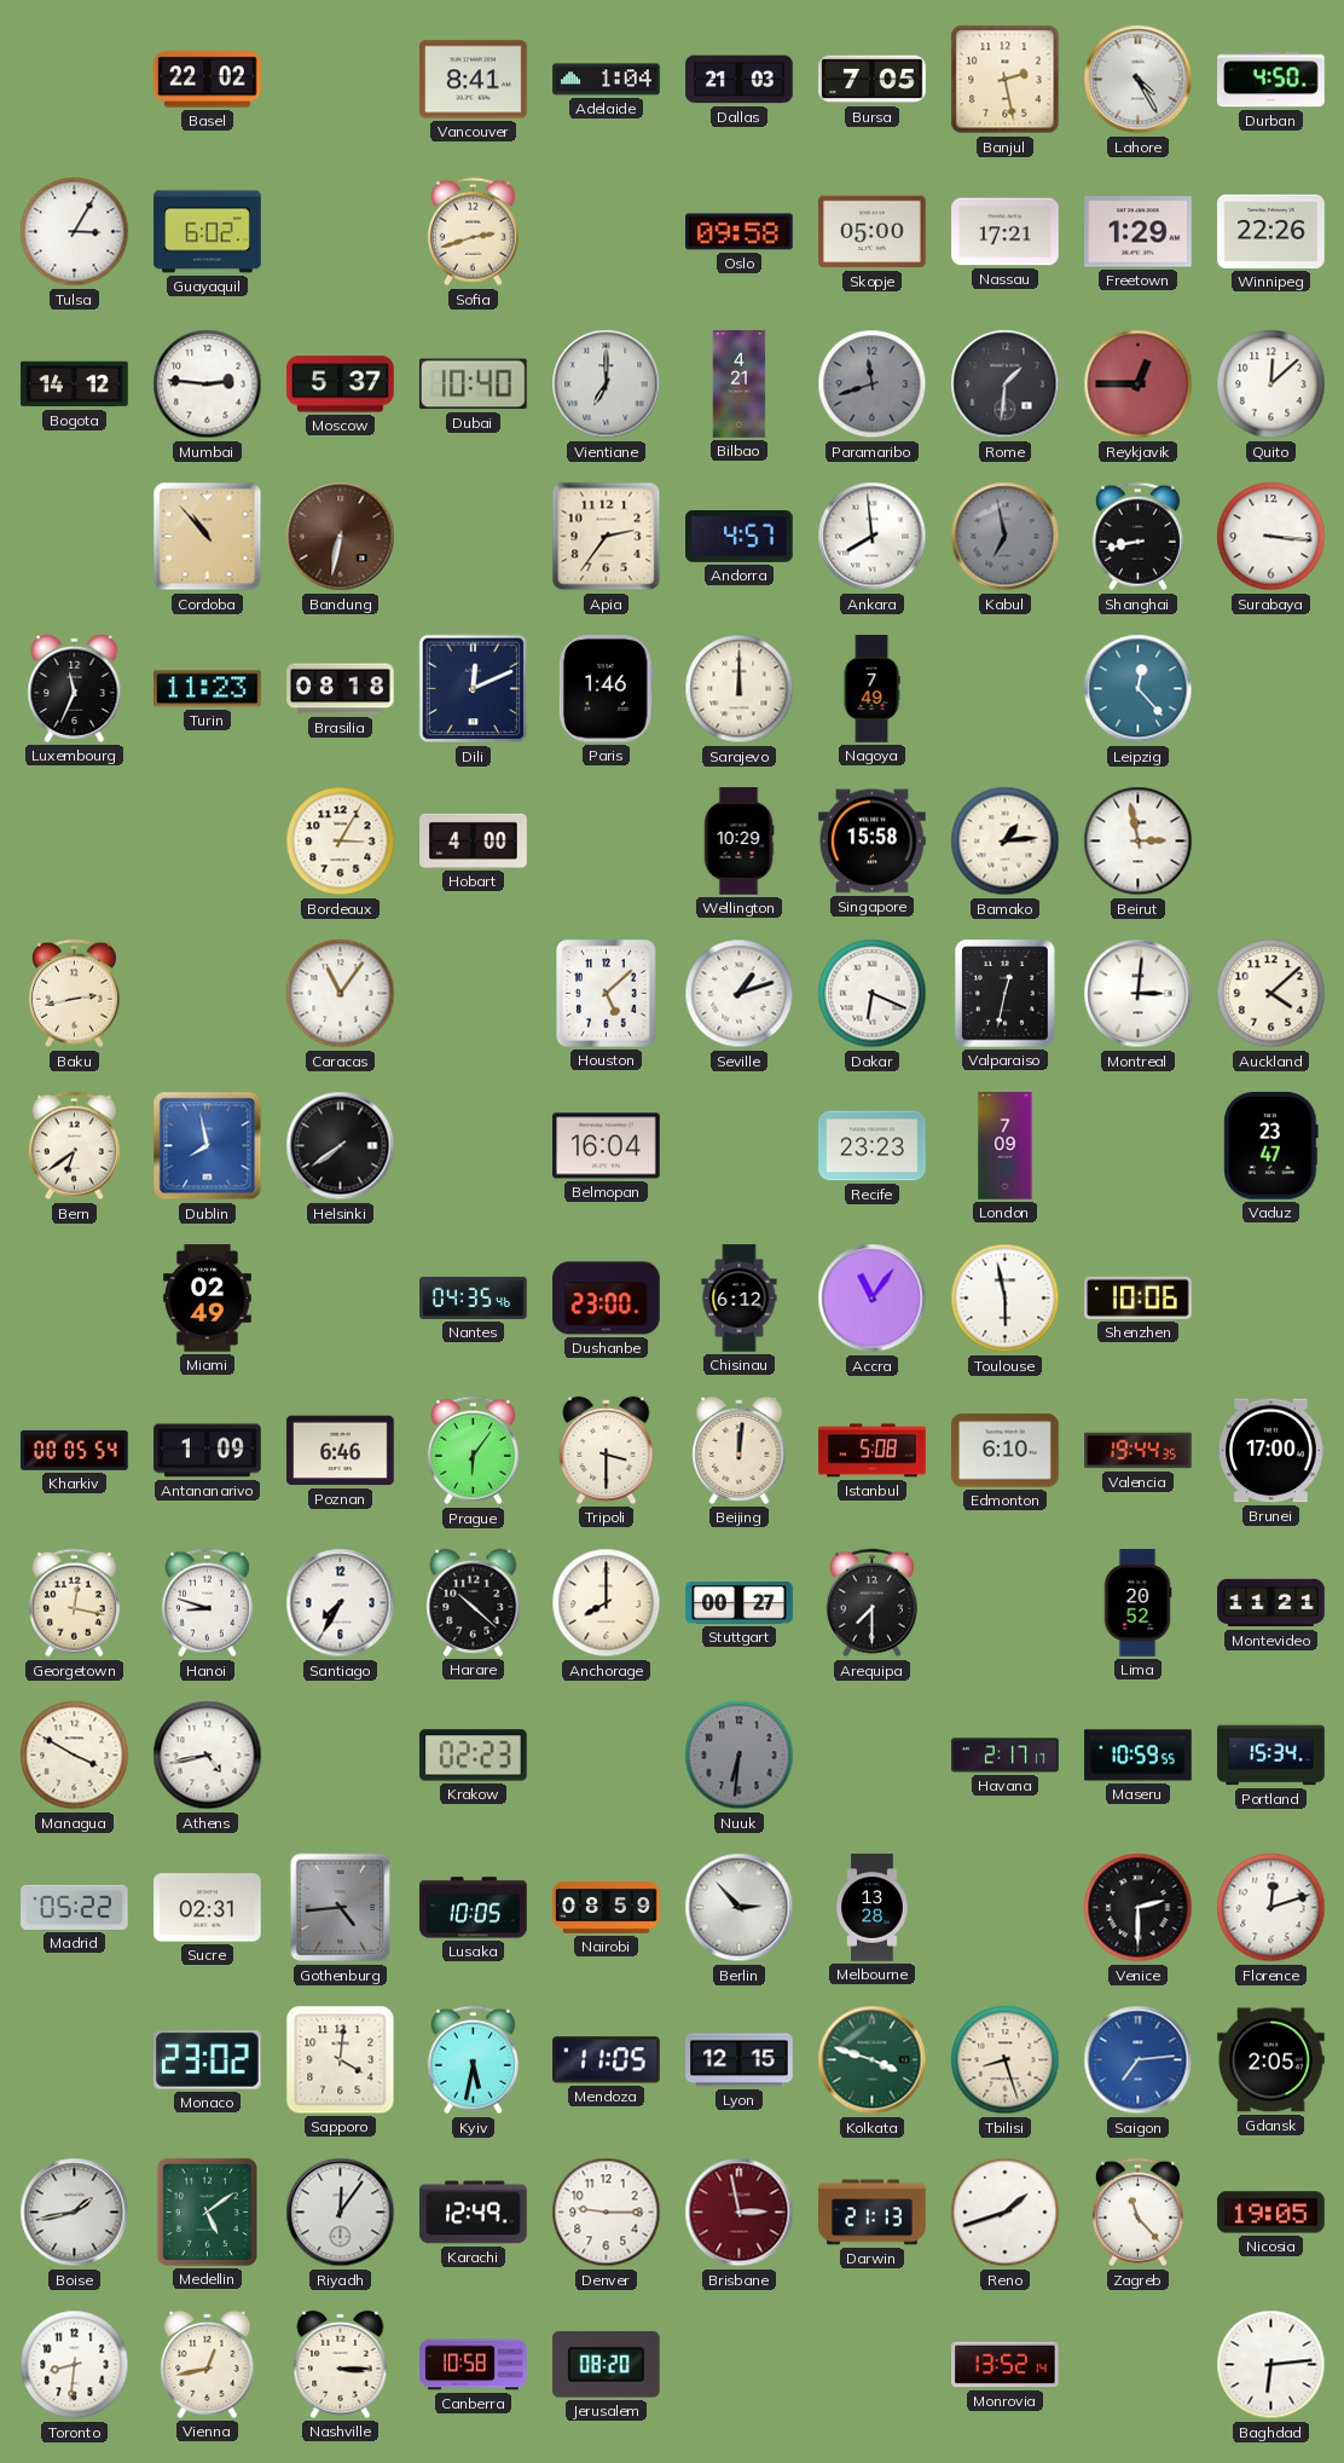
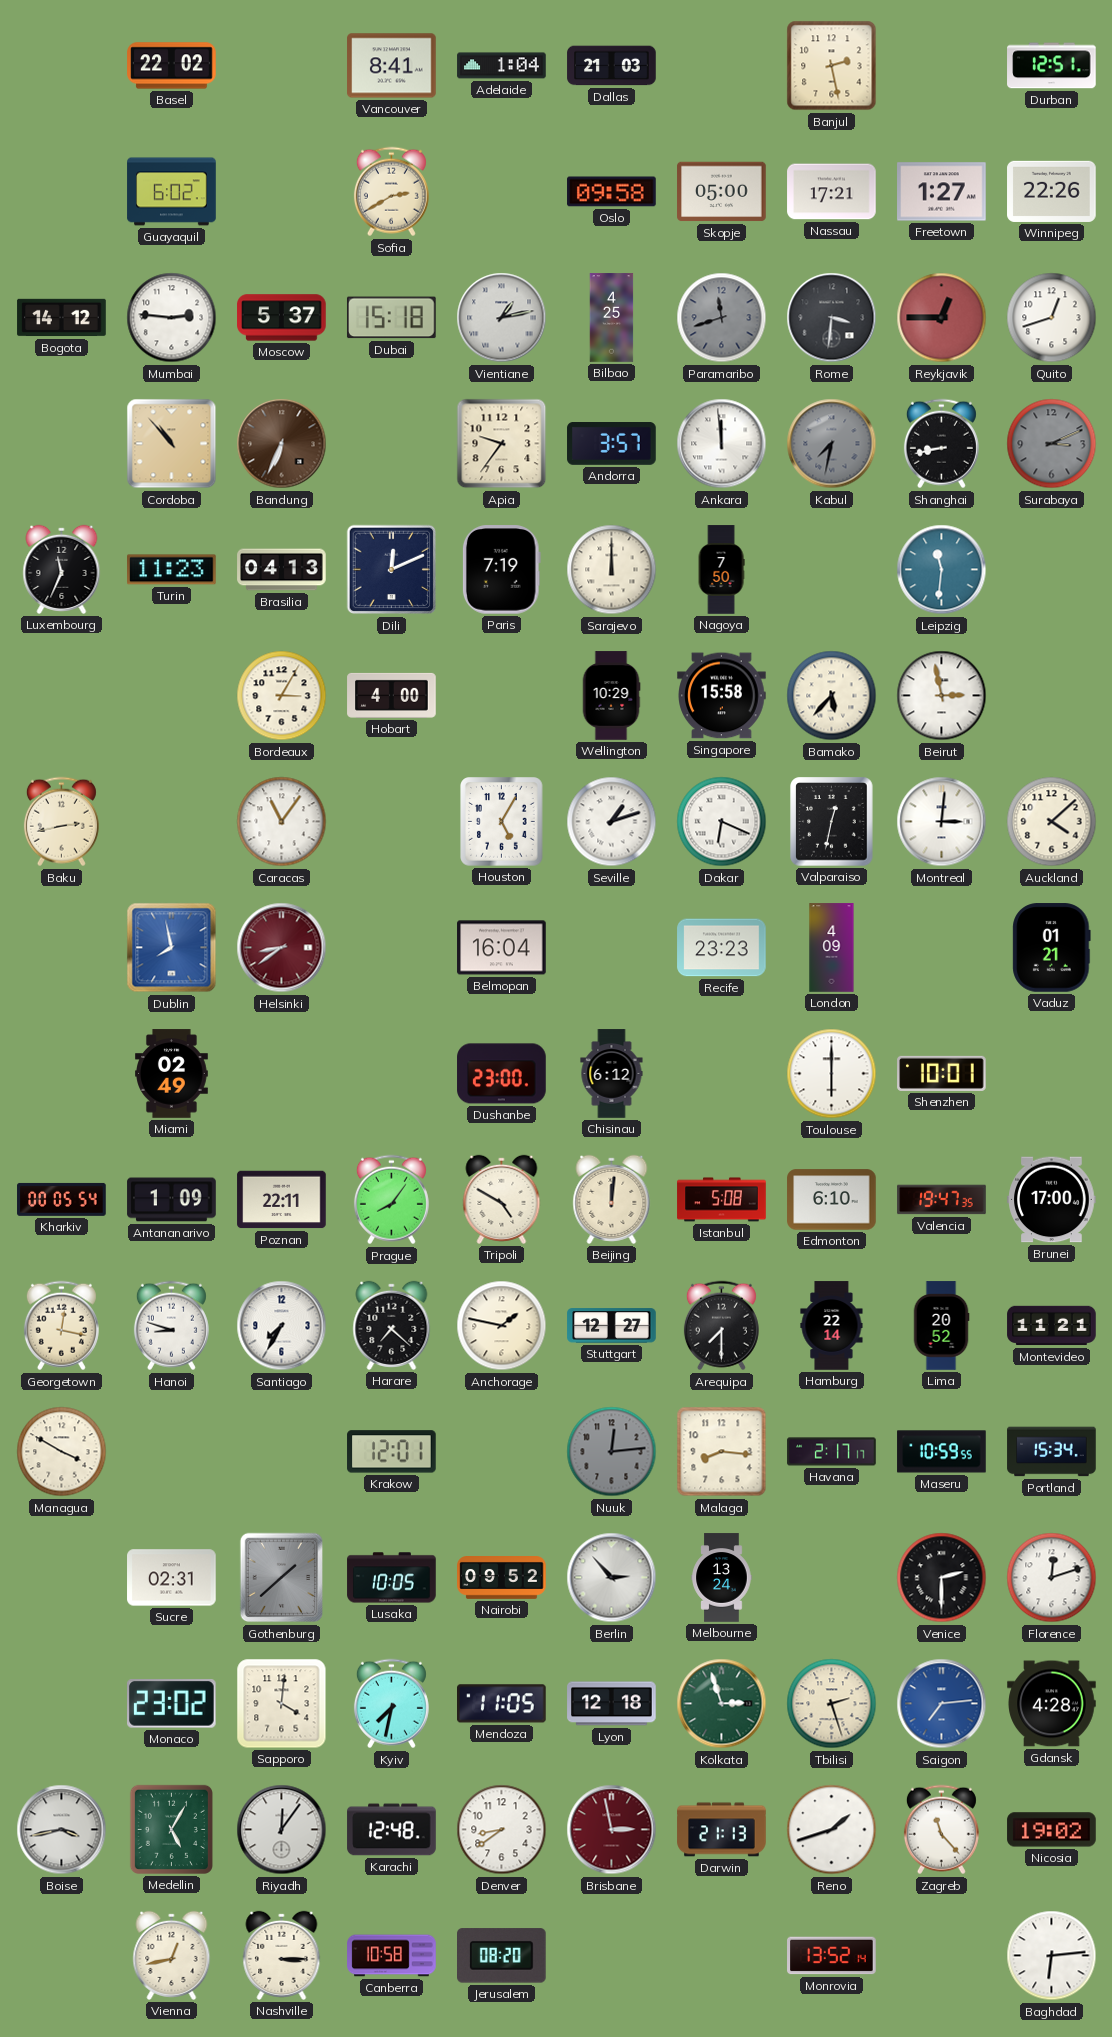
Bursa: 7:05 -> none
Lahore: 4:25 -> none
Durban: 4:50 -> 12:51
Tulsa: 3:05 -> none
Sofia: 2:42 -> 2:40
Freetown: 1:29 -> 1:27
Dubai: 10:40 -> 15:18
Vientiane: 7:00 -> 1:13
Bilbao: 4:21 -> 4:25
Rome: 1:31 -> 3:31
Quito: 12:08 -> 12:42
Bandung: 6:32 -> 6:34
Apia: 2:36 -> 9:36
Andorra: 4:57 -> 3:57
Ankara: 7:59 -> 11:59
Kabul: 6:58 -> 7:32
Surabaya: 3:16 -> 3:11
Surabaya dial: white -> grey
Brasilia: 08:18 -> 04:13
Paris: 1:46 -> 7:19
Nagoya: 7:49 -> 7:50
Leipzig: 12:23 -> 11:31
Bamako: 1:14 -> 5:37
Houston: 5:08 -> 5:05
Bern: 6:39 -> none
Helsinki: 7:39 -> 8:39
Helsinki dial: black -> burgundy
London: 7:09 -> 4:09
Vaduz: 23:47 -> 01:21
Nantes: 04:35 -> none
Accra: 11:06 -> none
Toulouse: 5:58 -> 6:00
Shenzhen: 10:06 -> 10:01
Poznan: 6:46 -> 22:11
Prague: 6:06 -> 8:06
Tripoli: 3:30 -> 4:50
Valencia: 19:44 -> 19:47
Harare: 10:22 -> 7:22
Anchorage: 8:00 -> 1:47
Stuttgart: 00:27 -> 12:27
Hamburg: none -> 22:14
Athens: 4:43 -> none
Krakow: 02:23 -> 12:01
Nuuk: 6:31 -> 12:14
Malaga: none -> 8:16
Madrid: 05:22 -> none
Gothenburg: 4:44 -> 1:38
Nairobi: 08:59 -> 09:52
Melbourne: 13:28 -> 13:24
Kyiv: 5:32 -> 7:32
Lyon: 12:15 -> 12:18
Kolkata: 3:48 -> 2:57
Tbilisi: 8:27 -> 2:27
Gdansk: 2:05 -> 4:28
Boise: 1:43 -> 3:43
Medellin: 5:09 -> 5:05
Karachi: 12:49 -> 12:48
Denver: 9:15 -> 8:39
Nicosia: 19:05 -> 19:02
Toronto: 8:31 -> none
